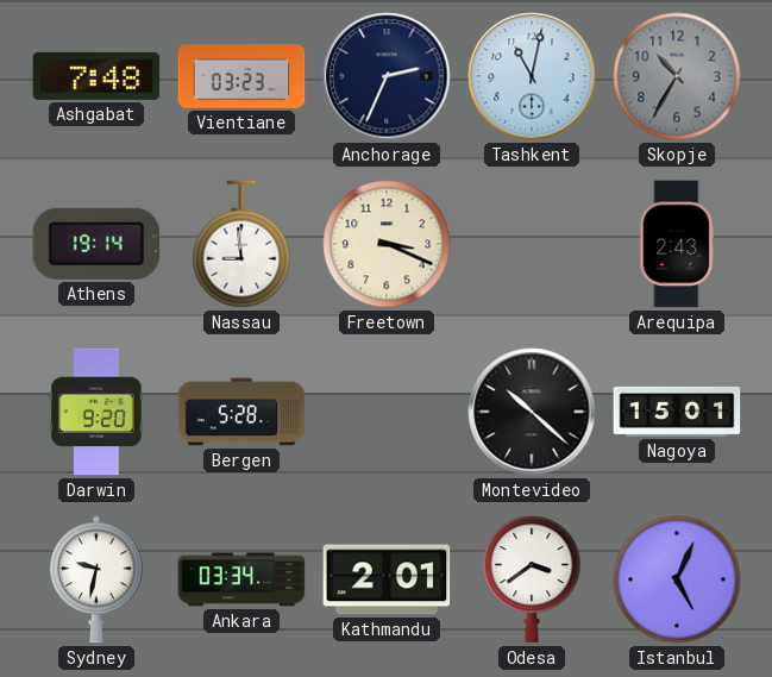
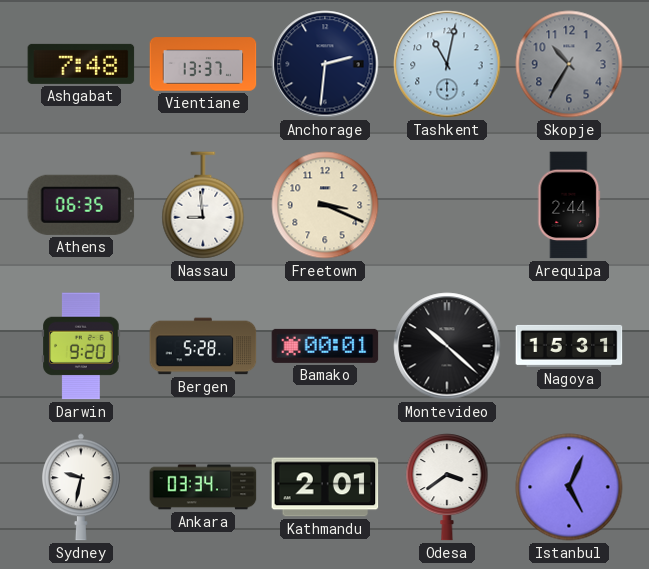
Vientiane: 03:23 -> 13:37
Anchorage: 2:34 -> 2:31
Athens: 19:14 -> 06:35
Arequipa: 2:43 -> 2:44
Bamako: none -> 00:01
Nagoya: 15:01 -> 15:31
